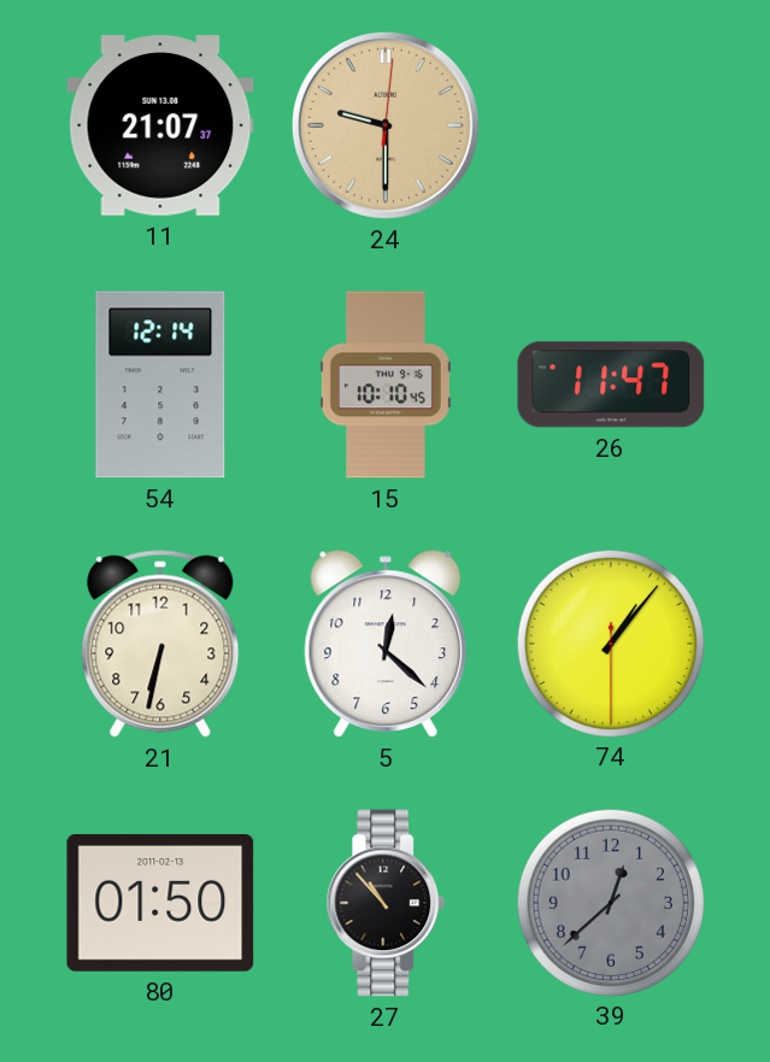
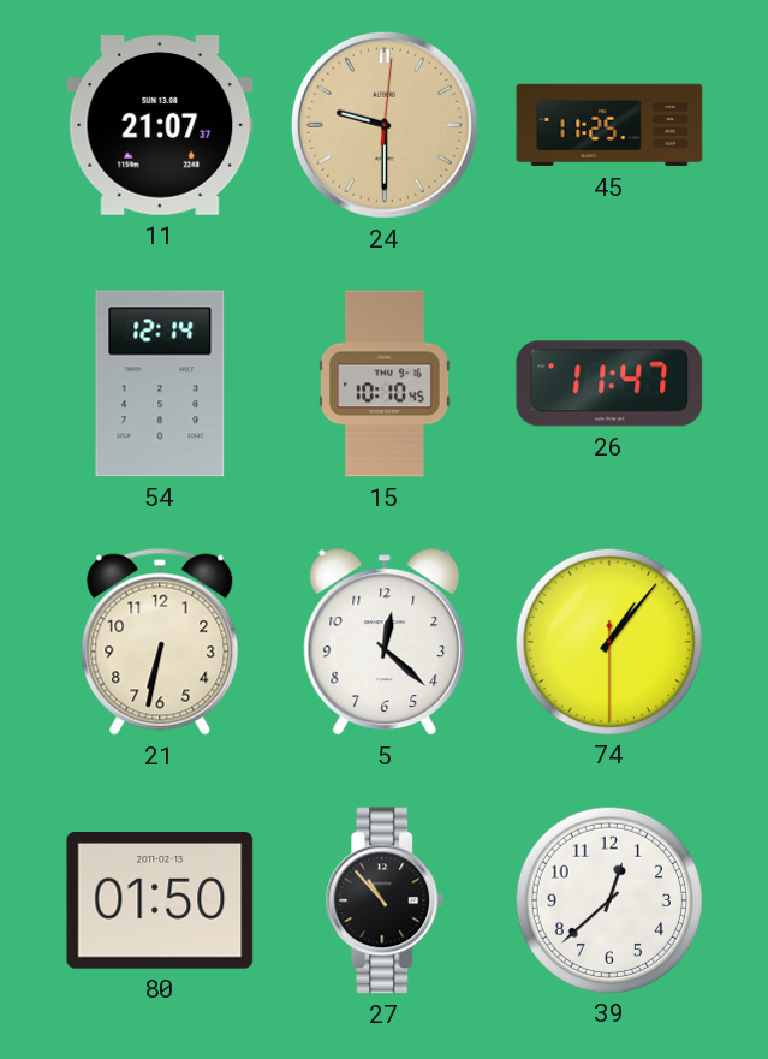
45: none -> 11:25
39 dial: grey -> white
